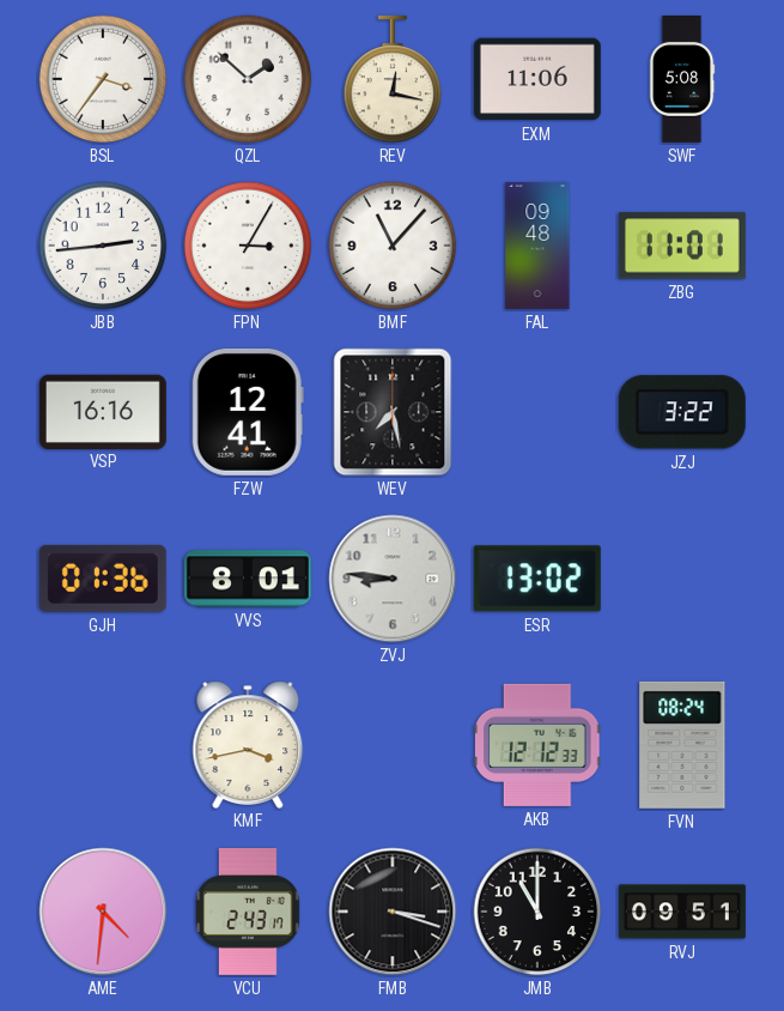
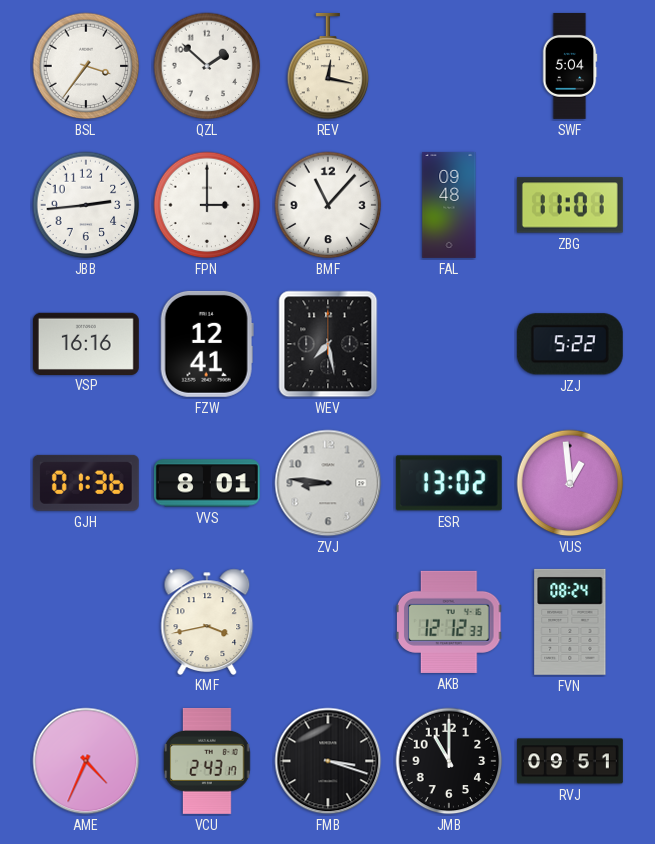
EXM: 11:06 -> none
SWF: 5:08 -> 5:04
FPN: 3:05 -> 3:00
JZJ: 3:22 -> 5:22
VUS: none -> 12:59
AME: 4:31 -> 4:34
